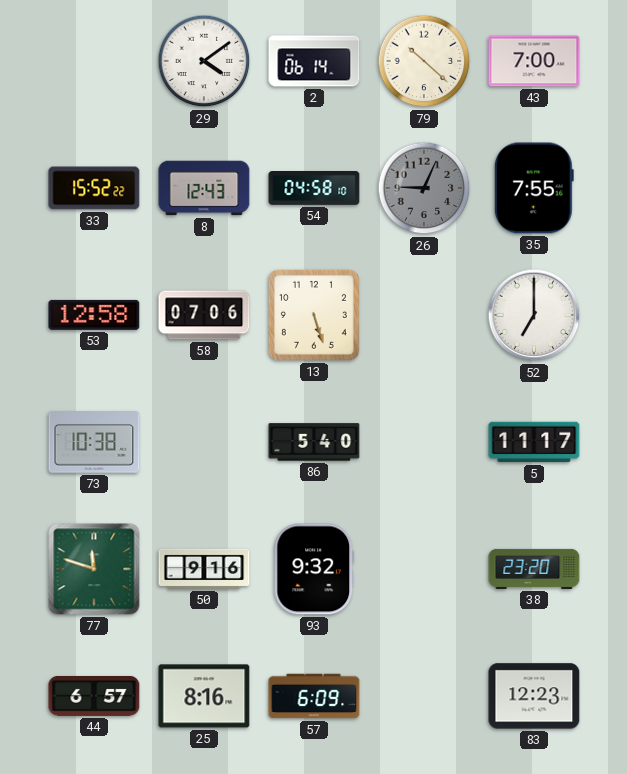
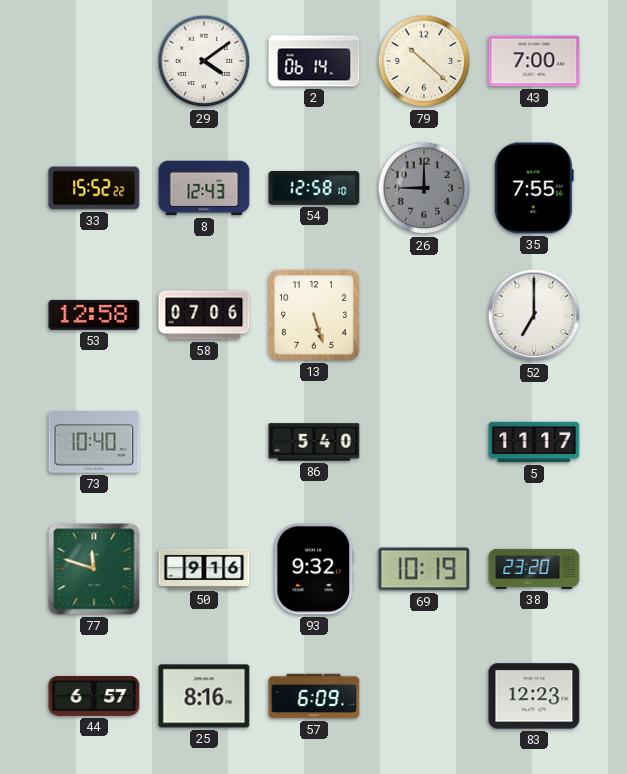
54: 04:58 -> 12:58
26: 9:04 -> 9:00
73: 10:38 -> 10:40
69: none -> 10:19
